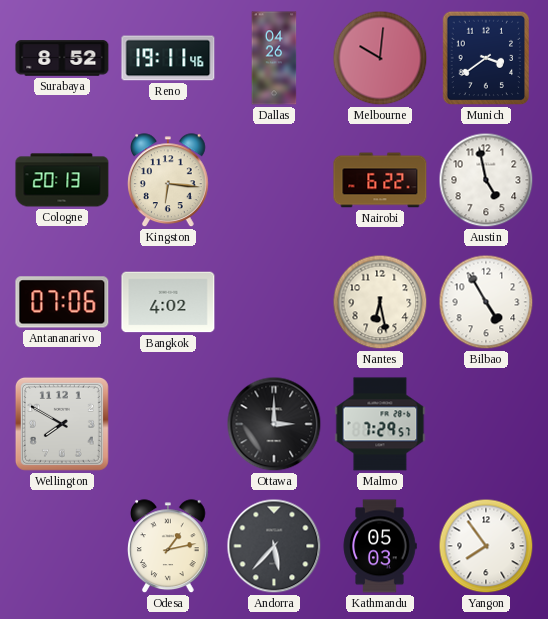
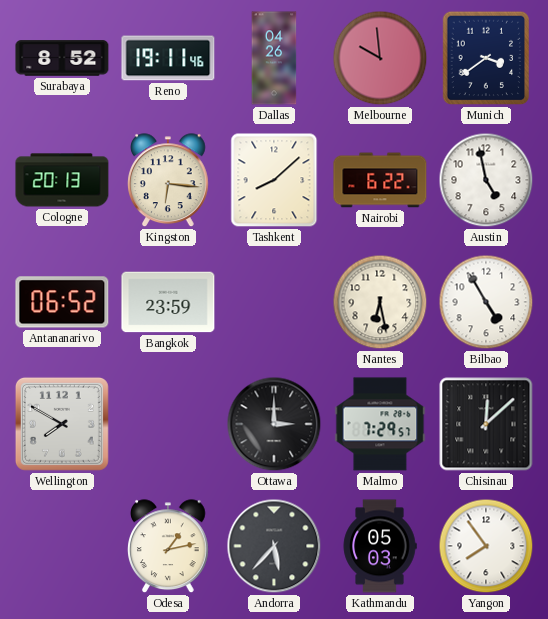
Melbourne: 10:01 -> 9:59
Tashkent: none -> 8:08
Antananarivo: 07:06 -> 06:52
Bangkok: 4:02 -> 23:59
Chisinau: none -> 12:08
